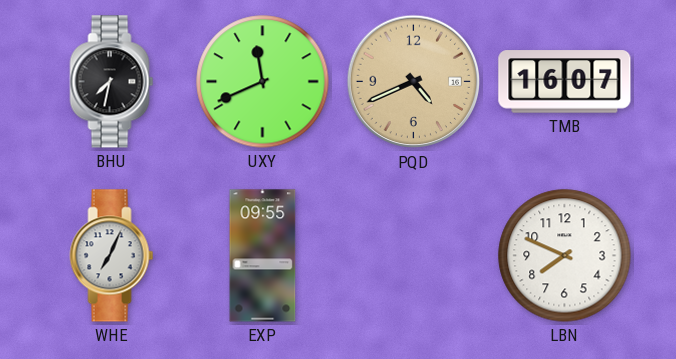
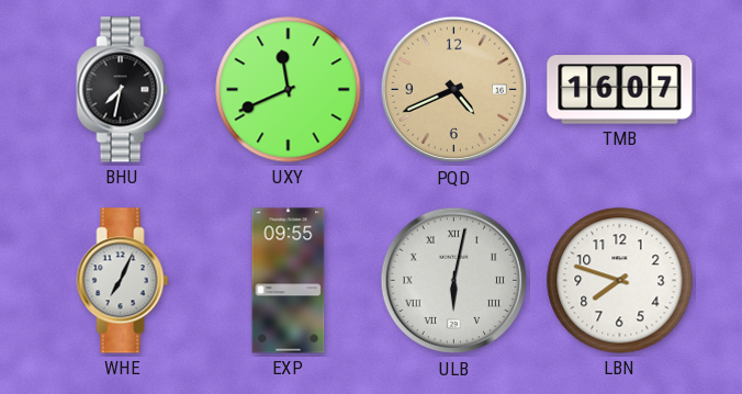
ULB: none -> 6:02
LBN: 7:49 -> 7:48
